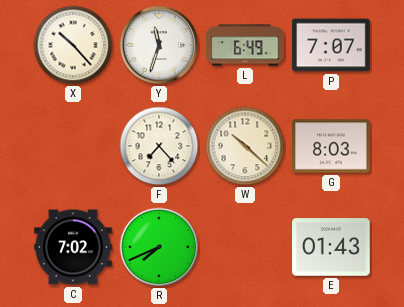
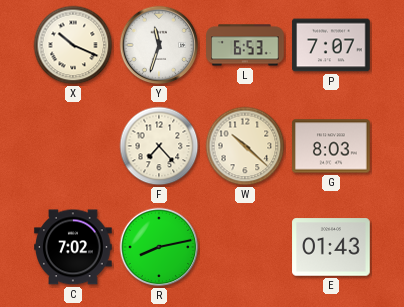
X: 10:23 -> 10:19
L: 6:49 -> 6:53
R: 7:41 -> 8:13
